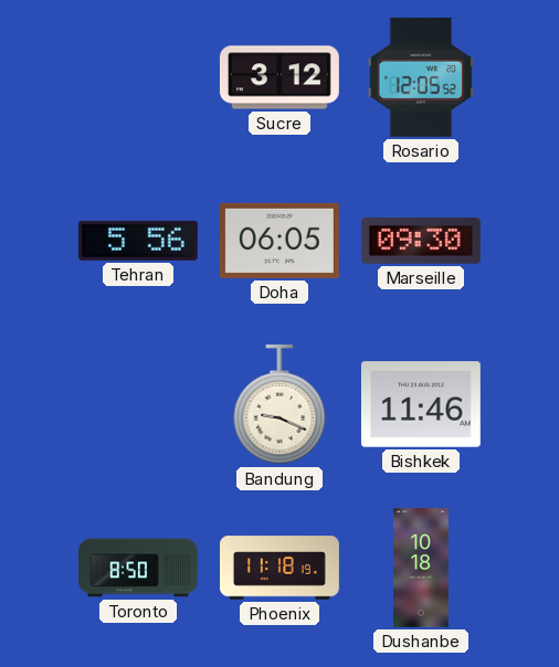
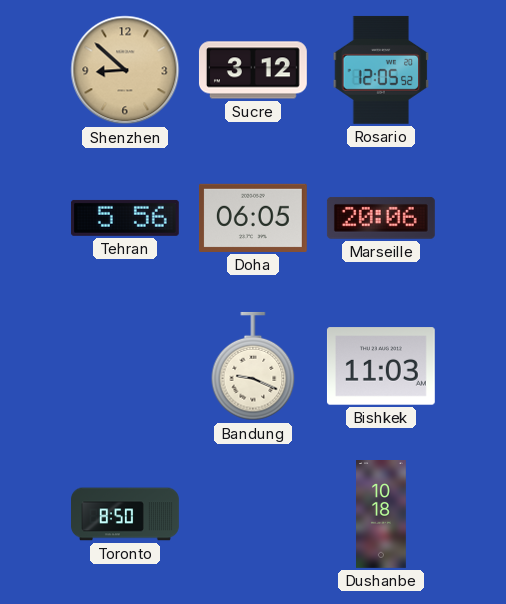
Shenzhen: none -> 8:52
Marseille: 09:30 -> 20:06
Bishkek: 11:46 -> 11:03
Phoenix: 11:18 -> none
